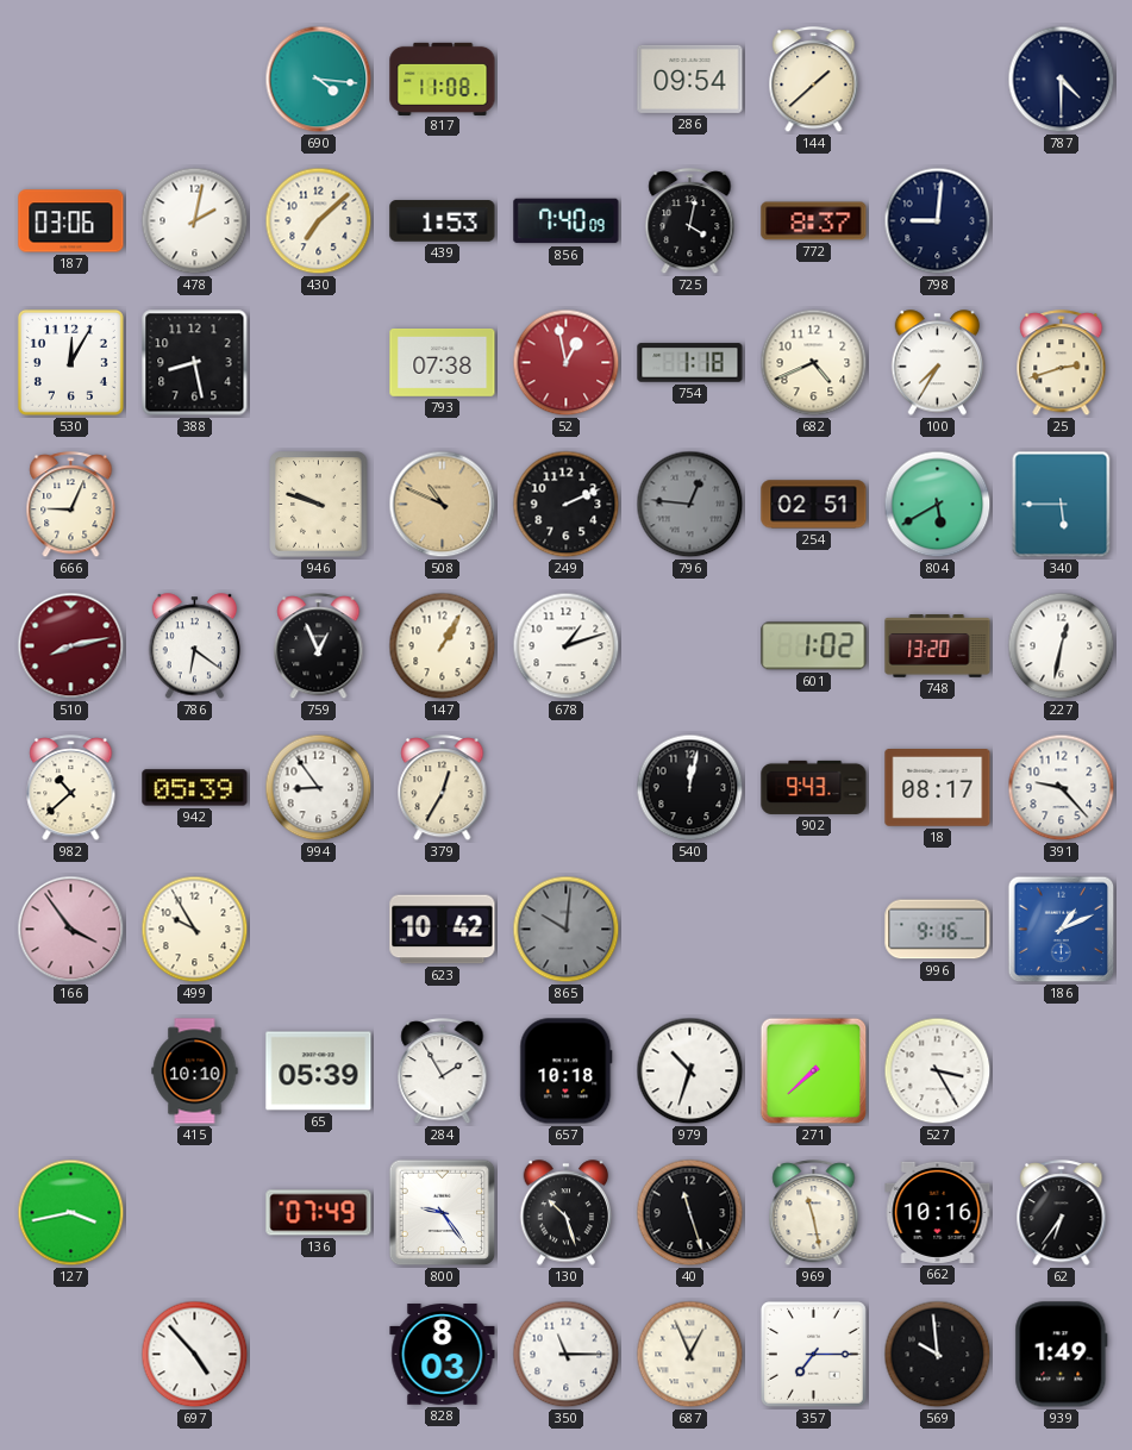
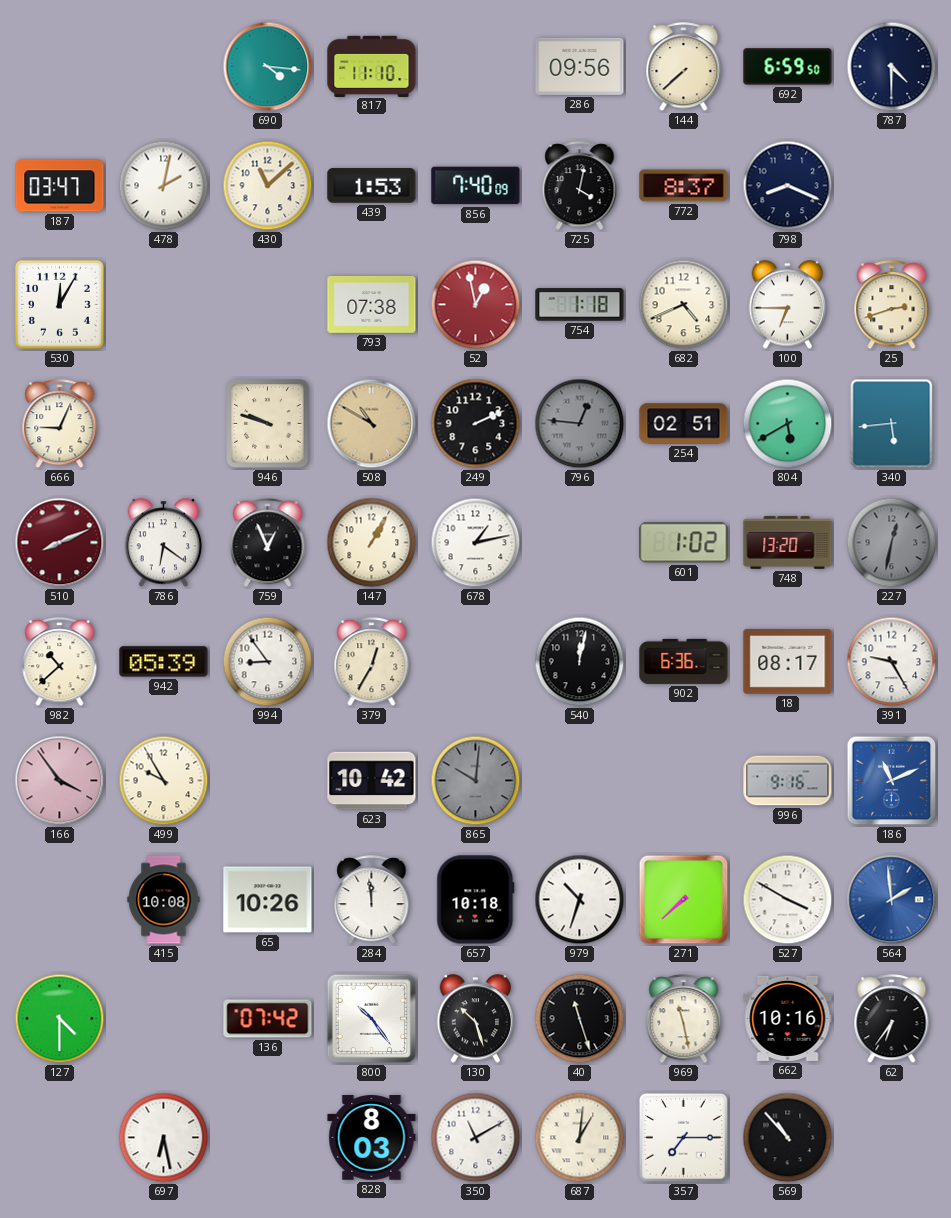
817: 11:08 -> 11:10
286: 09:54 -> 09:56
144: 1:38 -> 7:38
692: none -> 6:59
187: 03:06 -> 03:47
430: 7:08 -> 11:08
798: 9:01 -> 8:19
388: 8:28 -> none
100: 7:35 -> 6:45
508: 10:49 -> 10:50
340: 5:45 -> 5:44
510: 8:13 -> 8:11
678: 1:12 -> 1:13
227 dial: white -> grey
902: 9:43 -> 6:36
391: 9:23 -> 9:25
186: 1:11 -> 11:11
415: 10:10 -> 10:08
65: 05:39 -> 10:26
284: 1:55 -> 11:59
527: 3:25 -> 3:50
564: none -> 1:59
127: 3:43 -> 4:30
136: 07:49 -> 07:42
800: 9:24 -> 10:24
697: 4:53 -> 6:28
350: 11:15 -> 11:10
687: 12:56 -> 1:01
569: 9:59 -> 10:53
939: 1:49 -> none
